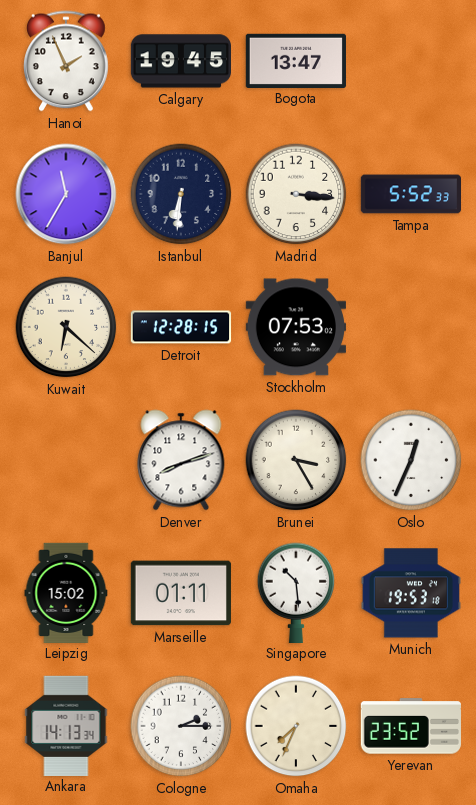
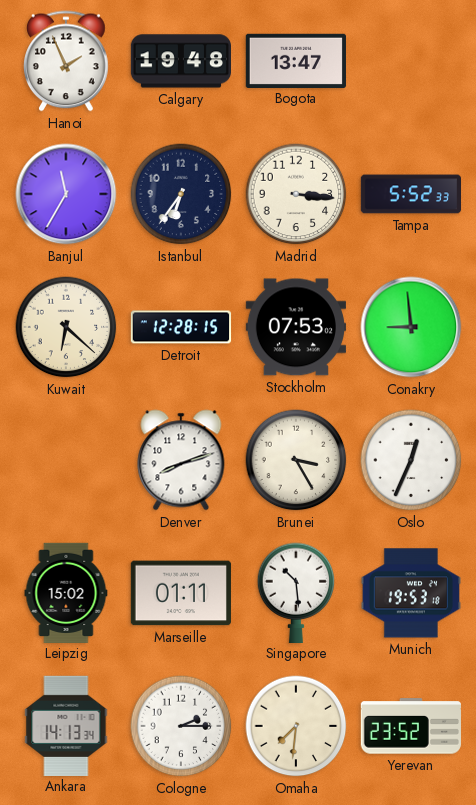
Calgary: 19:45 -> 19:48
Istanbul: 6:31 -> 6:36
Conakry: none -> 8:59
Omaha: 7:34 -> 7:31
